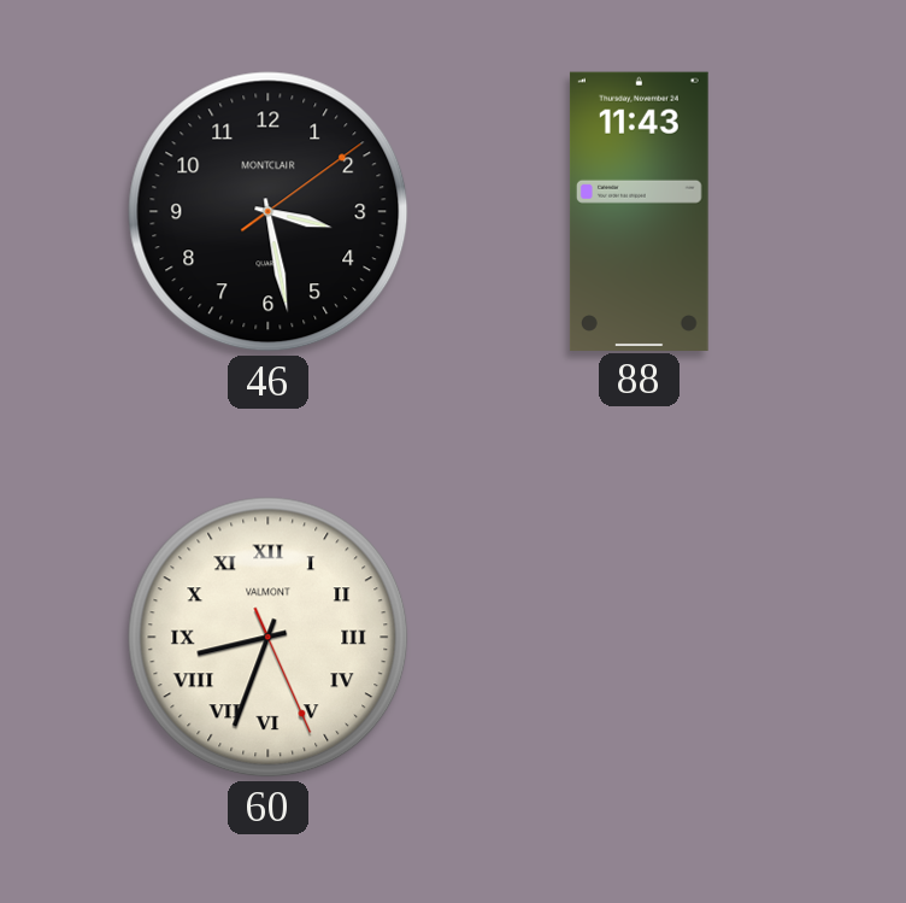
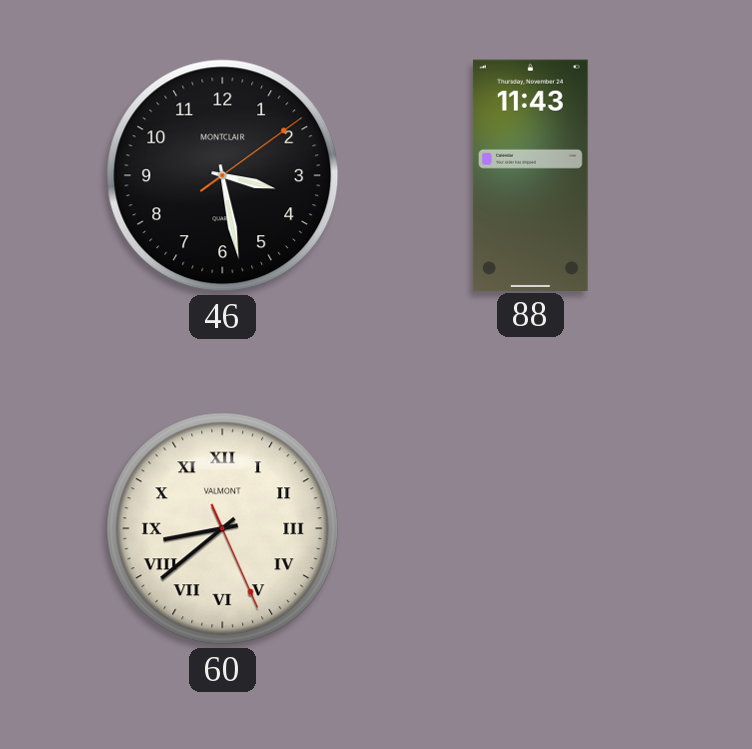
60: 8:33 -> 8:38
